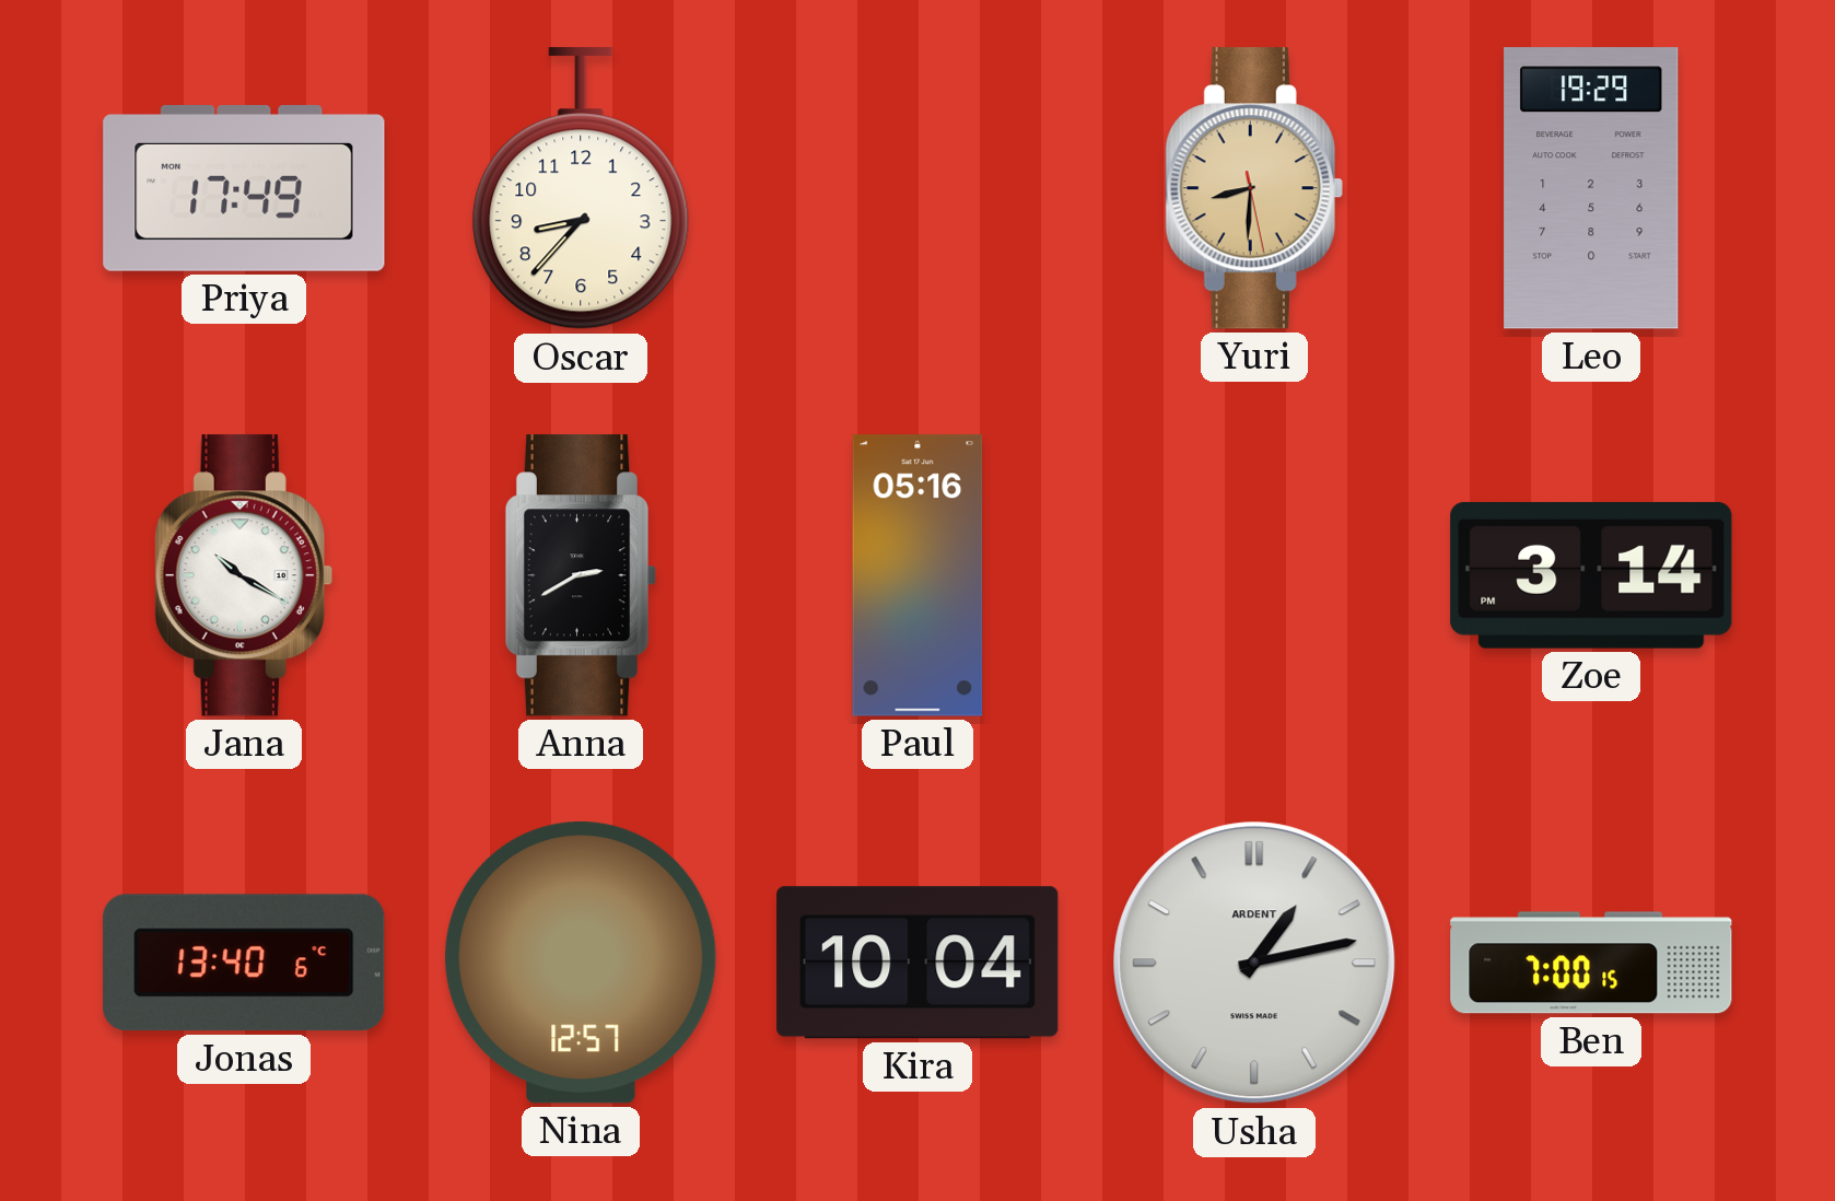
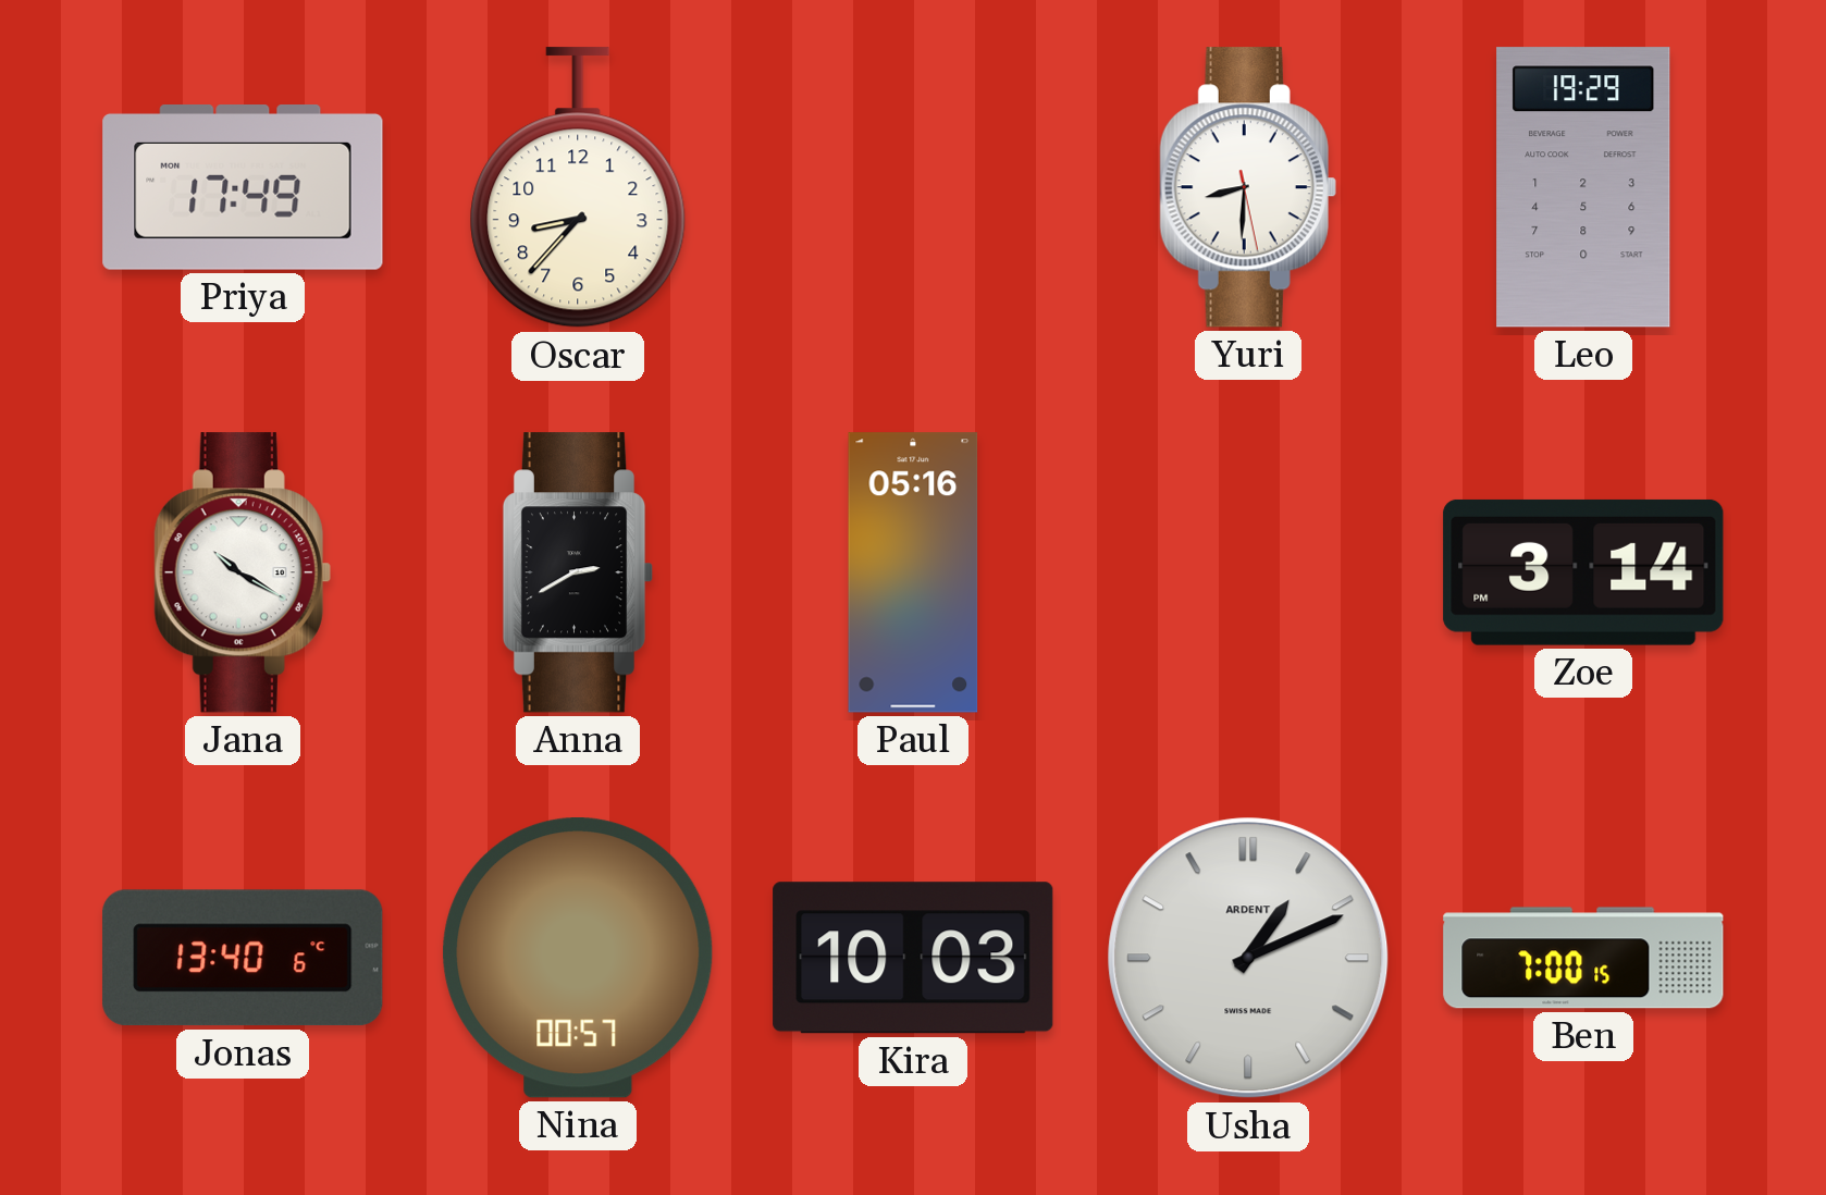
Yuri dial: champagne -> white
Nina: 12:57 -> 00:57
Kira: 10:04 -> 10:03
Usha: 1:13 -> 1:11
